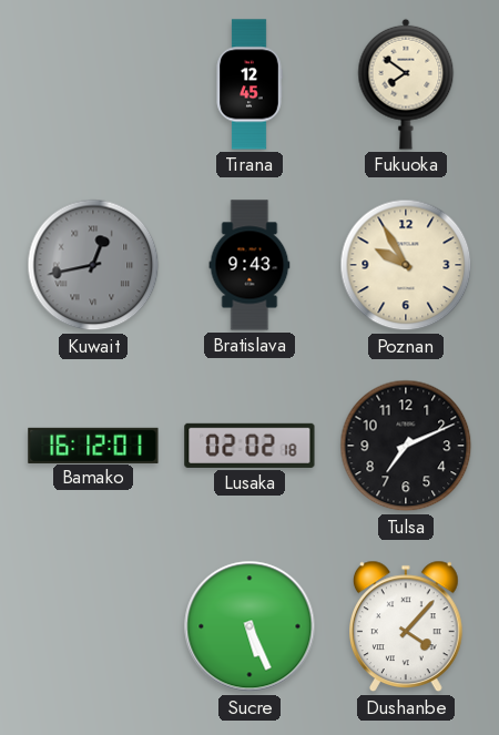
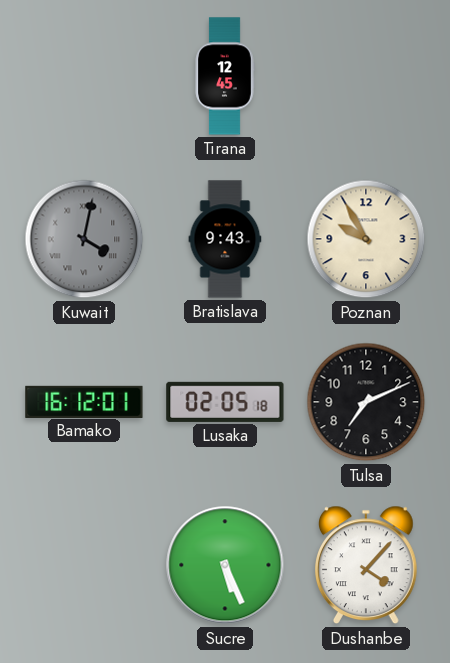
Fukuoka: 7:51 -> none
Kuwait: 12:43 -> 4:02
Lusaka: 02:02 -> 02:05
